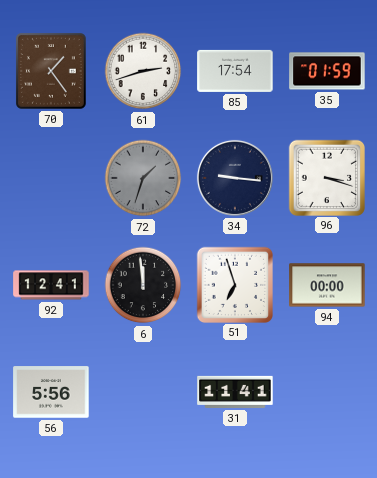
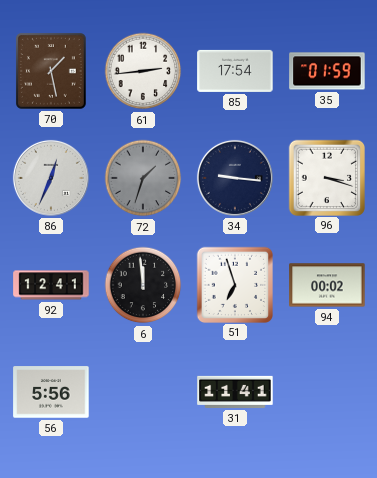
70: 1:24 -> 1:28
61: 2:42 -> 2:44
86: none -> 12:34
94: 00:00 -> 00:02
